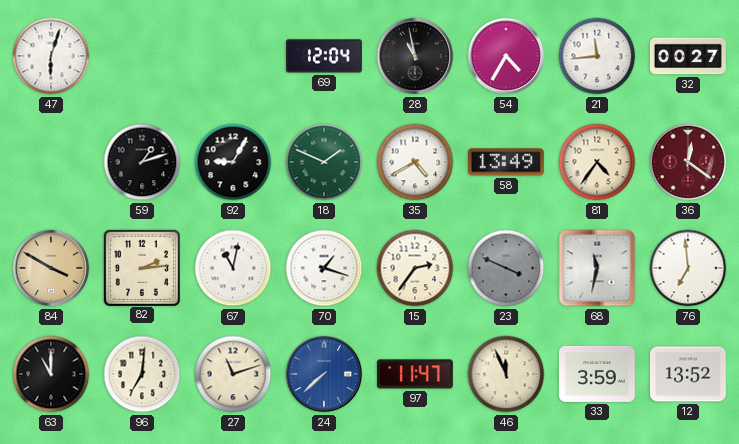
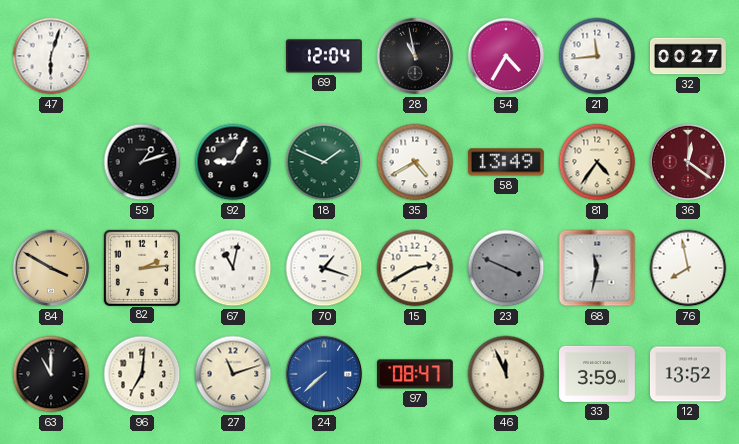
15: 2:36 -> 2:40
76: 6:59 -> 7:58
97: 11:47 -> 08:47
